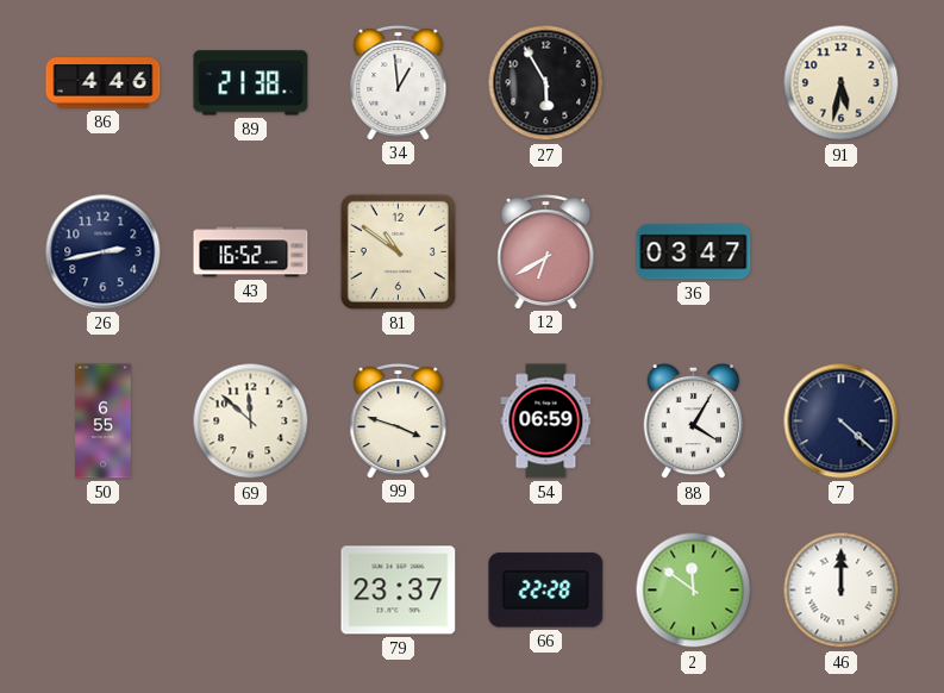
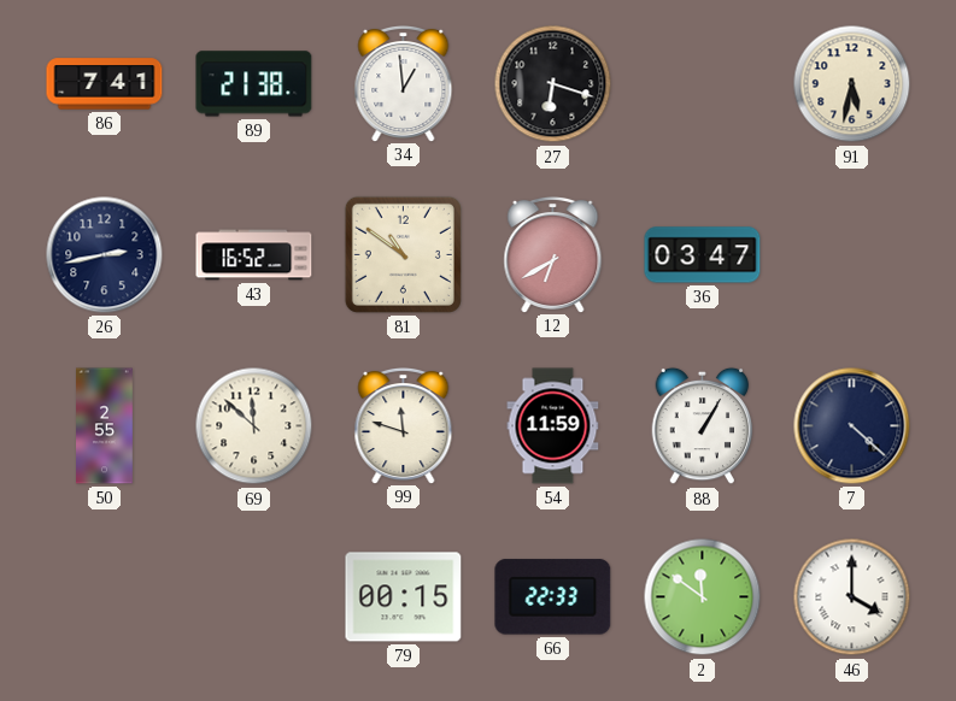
86: 4:46 -> 7:41
27: 5:55 -> 6:18
50: 6:55 -> 2:55
99: 3:48 -> 11:48
54: 06:59 -> 11:59
88: 4:05 -> 1:05
79: 23:37 -> 00:15
66: 22:28 -> 22:33
46: 12:00 -> 4:00
